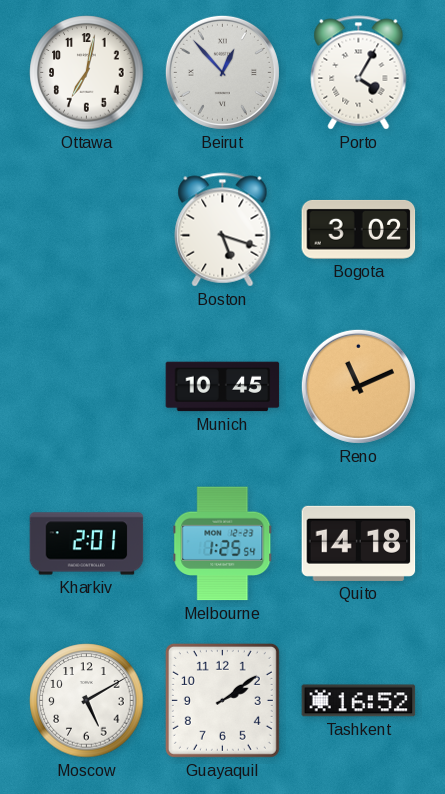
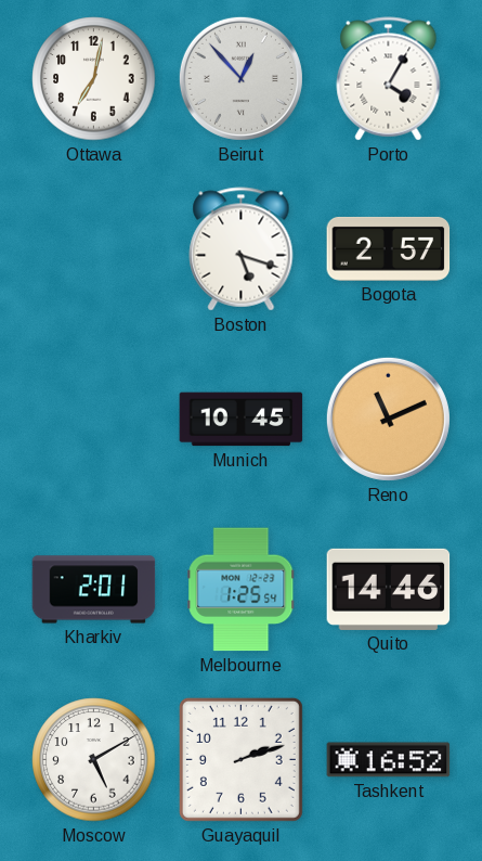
Bogota: 3:02 -> 2:57
Quito: 14:18 -> 14:46
Guayaquil: 2:09 -> 2:12
